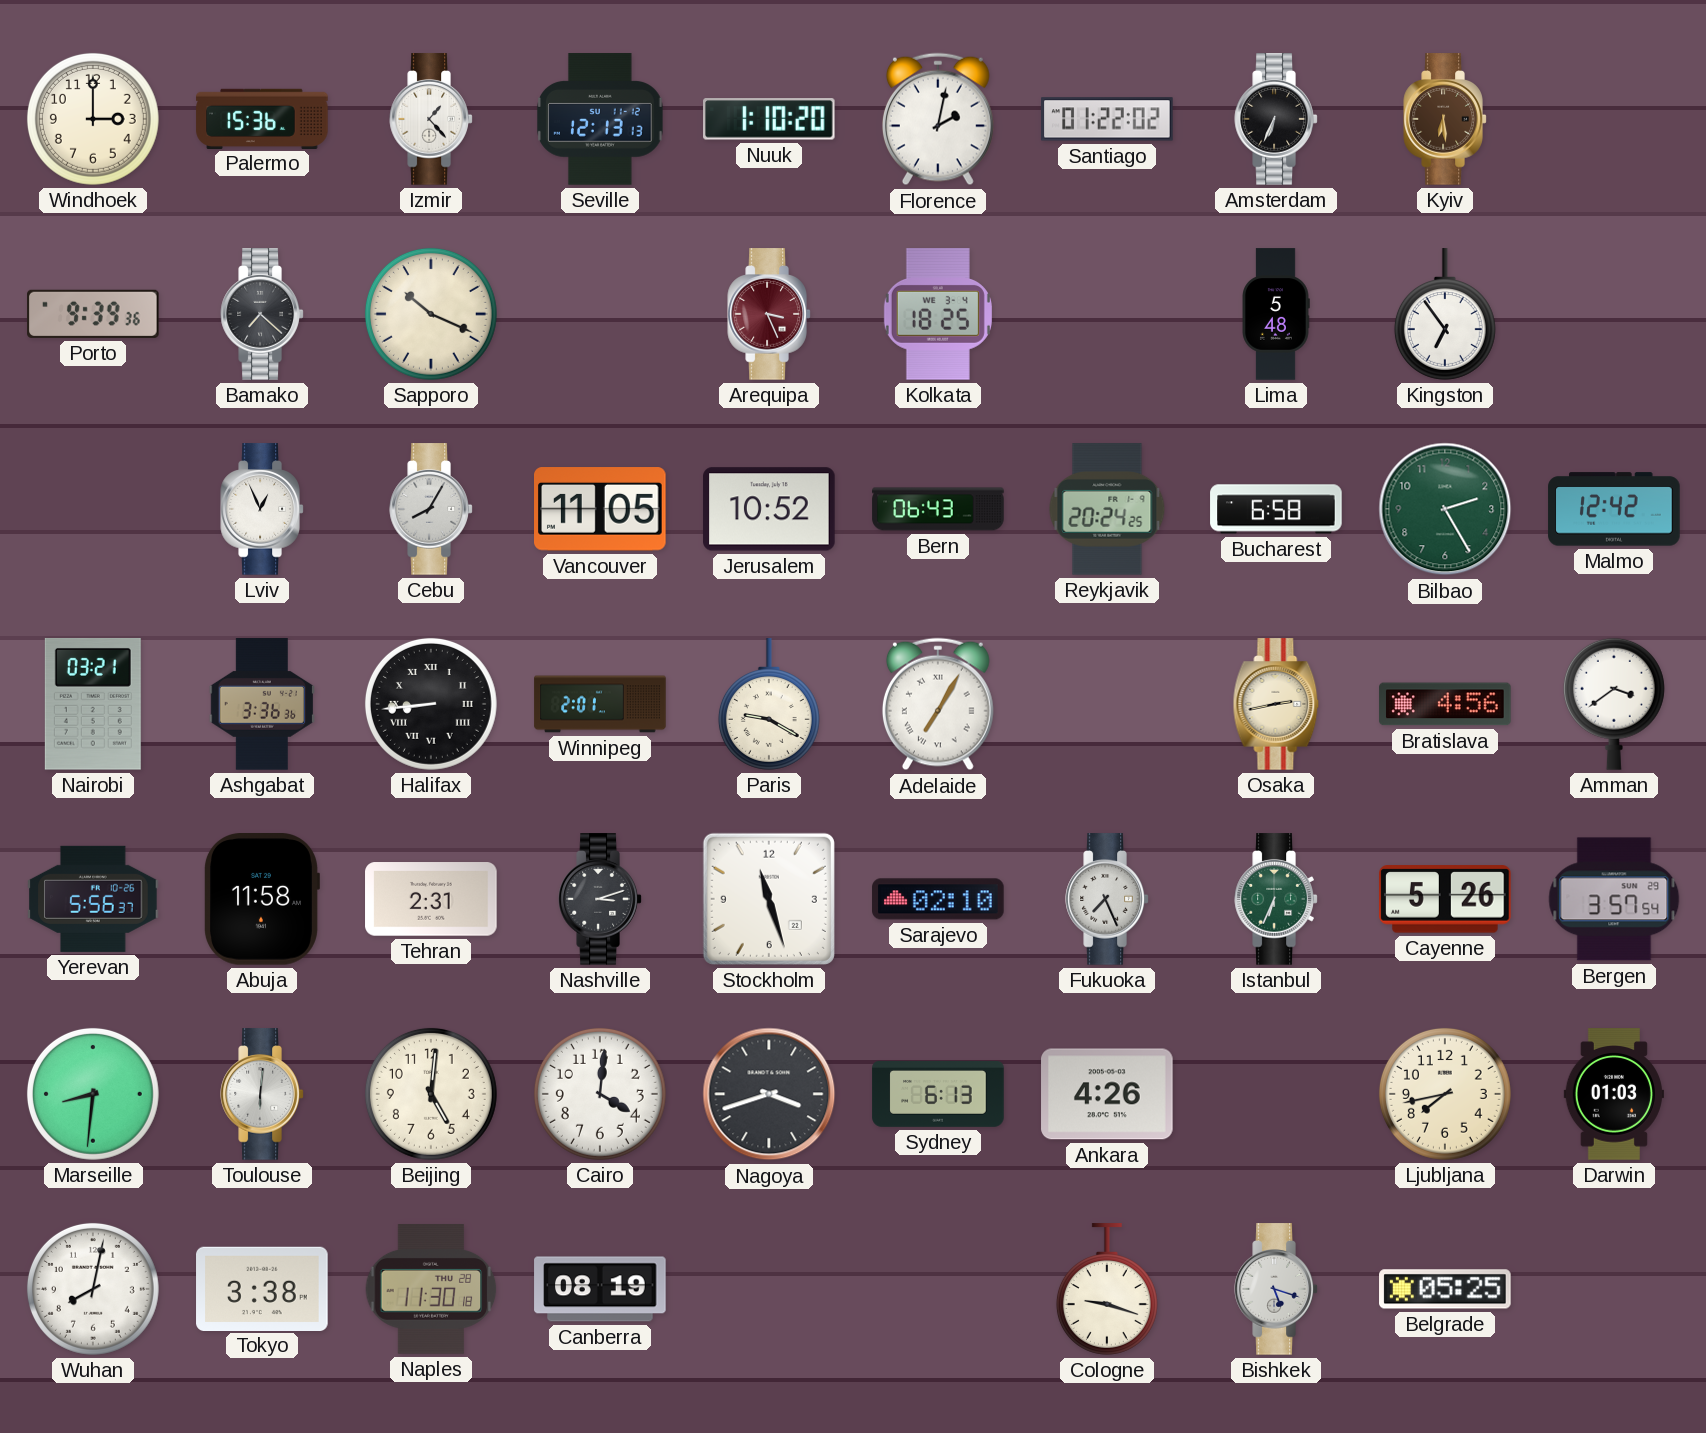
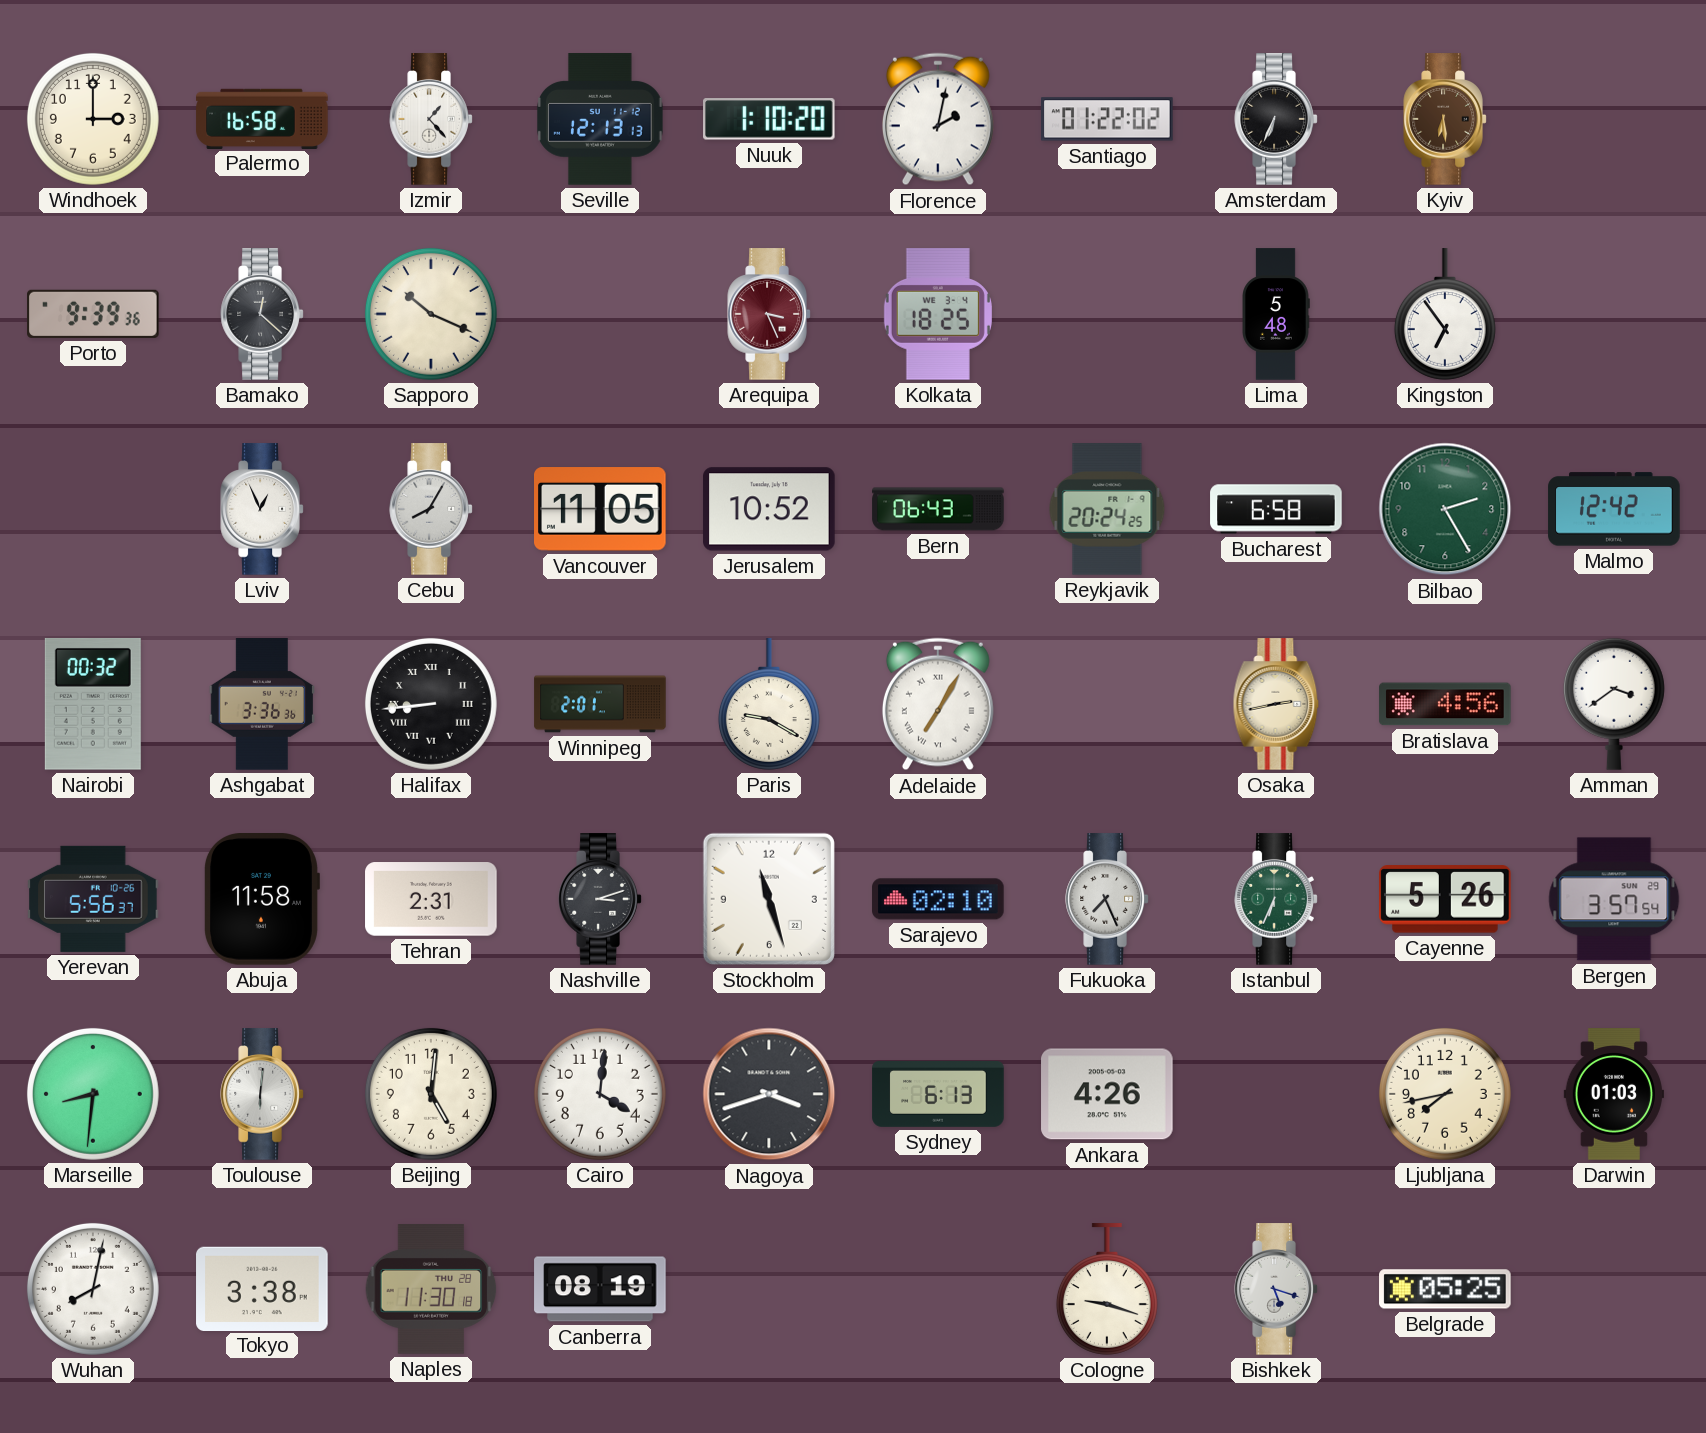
Palermo: 15:36 -> 16:58
Bamako: 7:22 -> 12:22
Nairobi: 03:21 -> 00:32
